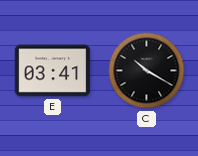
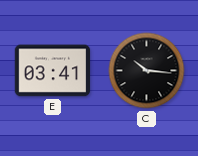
C: 10:20 -> 10:16
